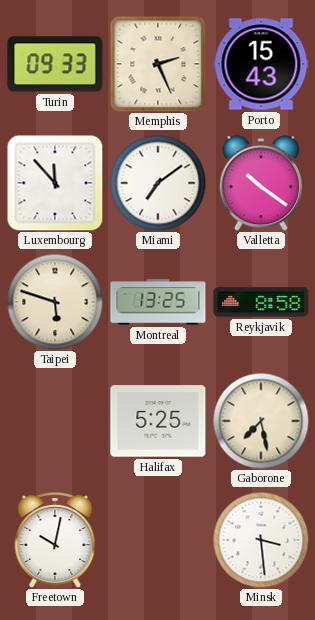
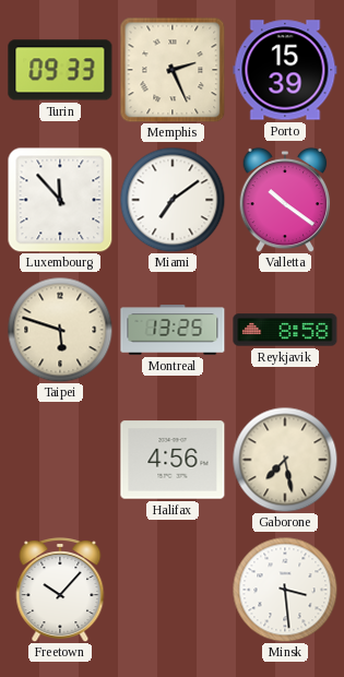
Porto: 15:43 -> 15:39
Halifax: 5:25 -> 4:56
Freetown: 10:02 -> 10:07
